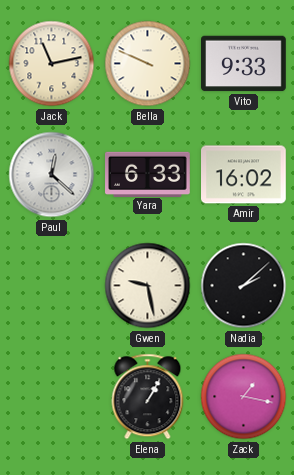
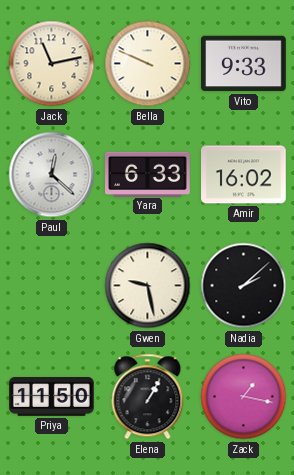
Priya: none -> 11:50
